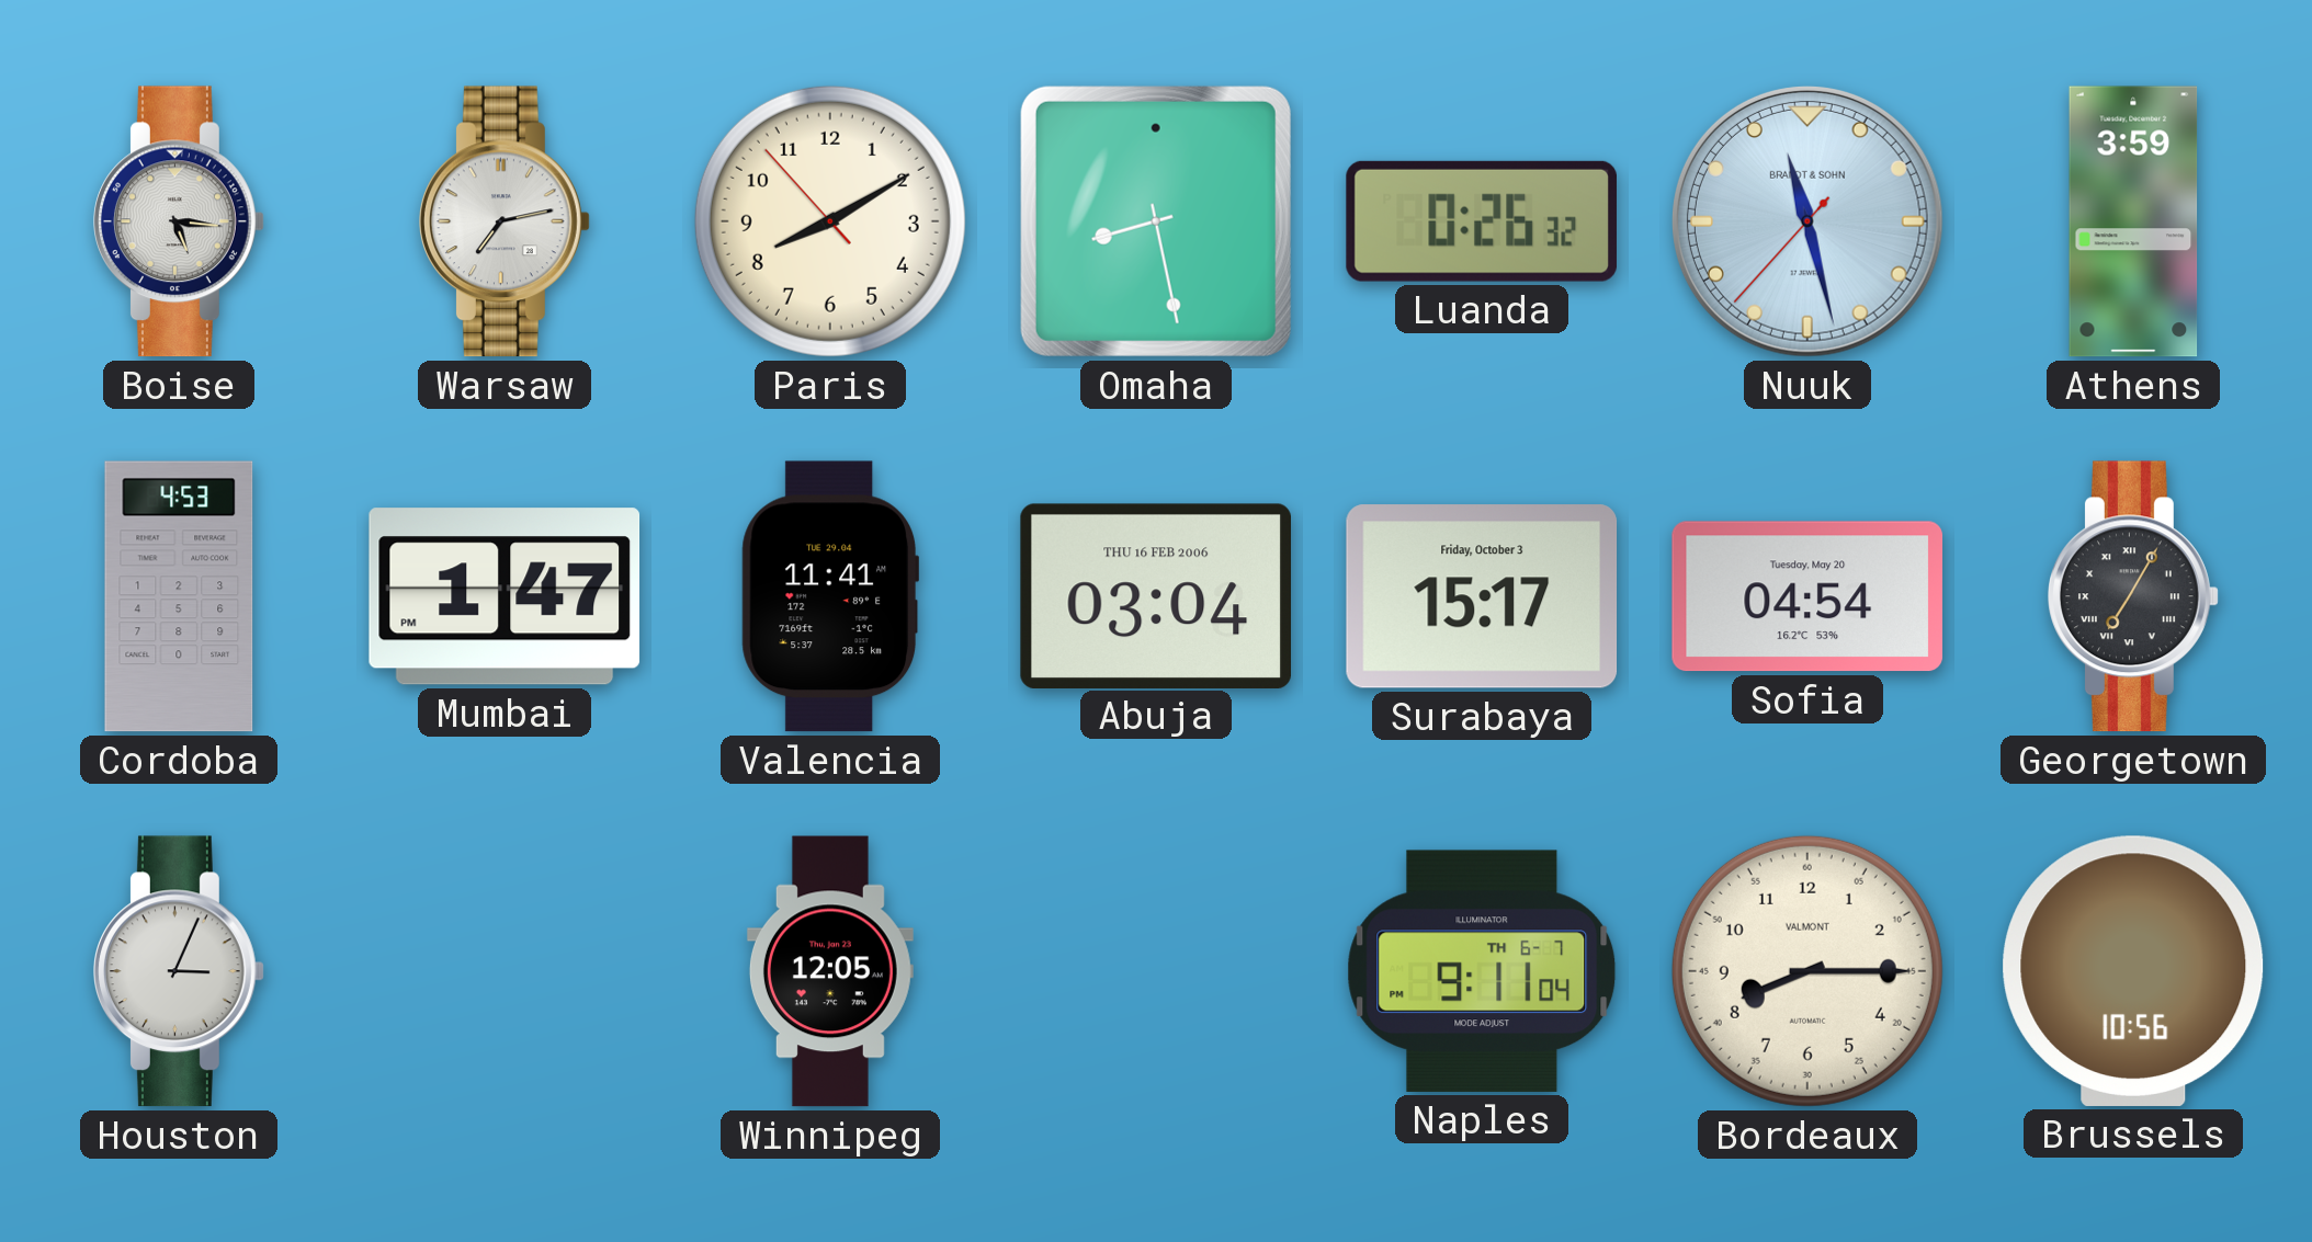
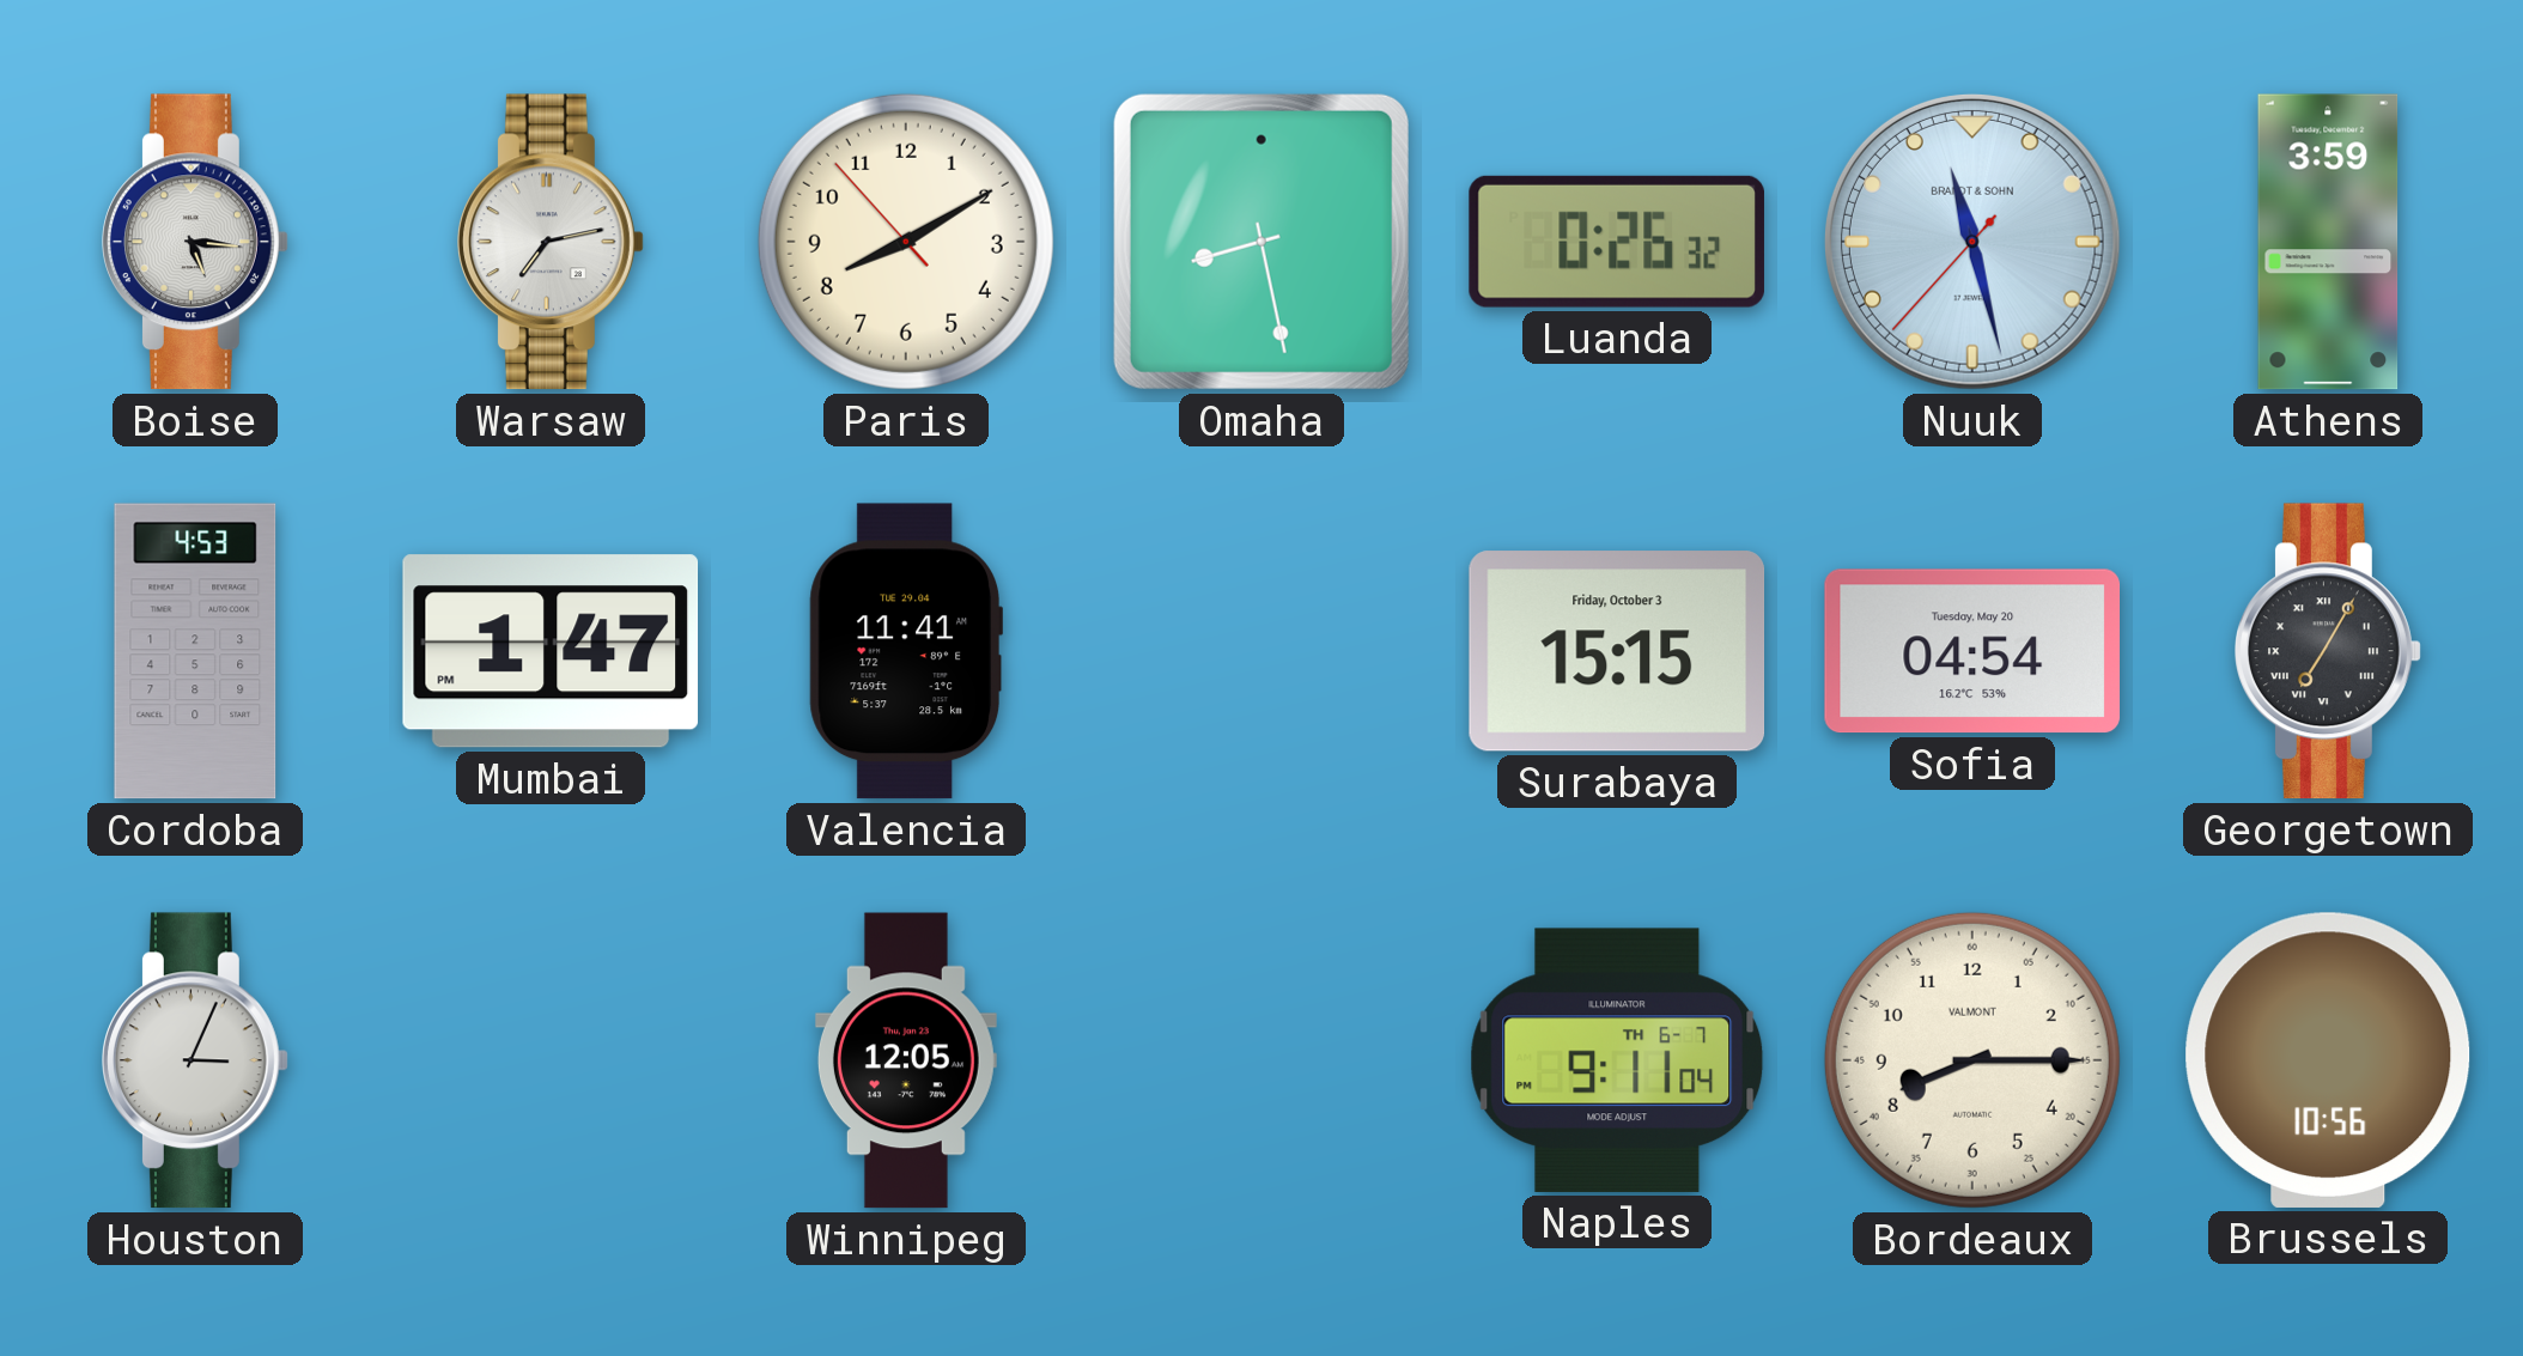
Abuja: 03:04 -> none
Surabaya: 15:17 -> 15:15
